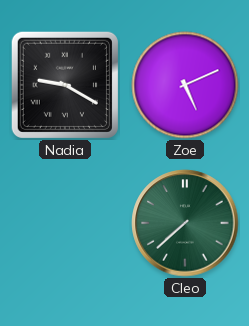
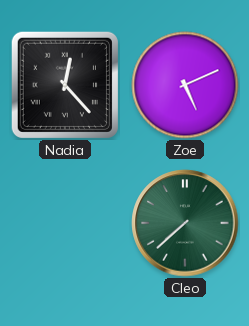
Nadia: 9:20 -> 12:23
